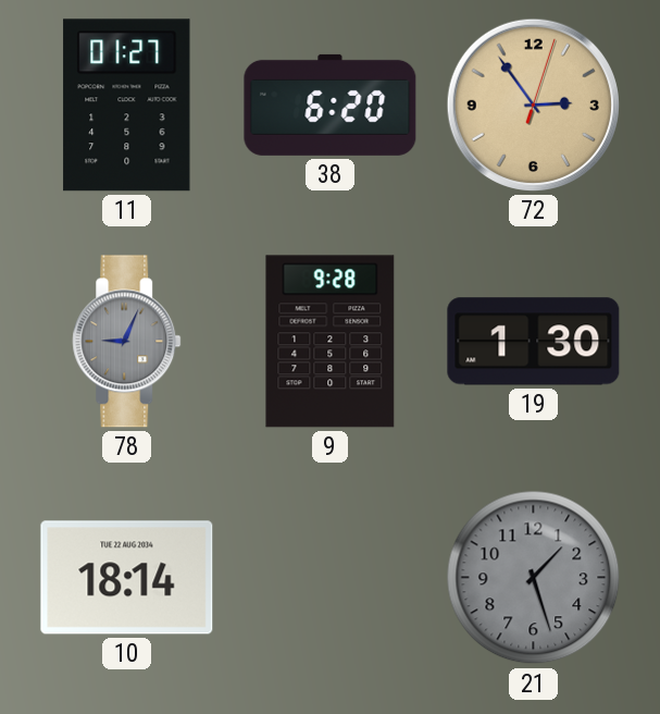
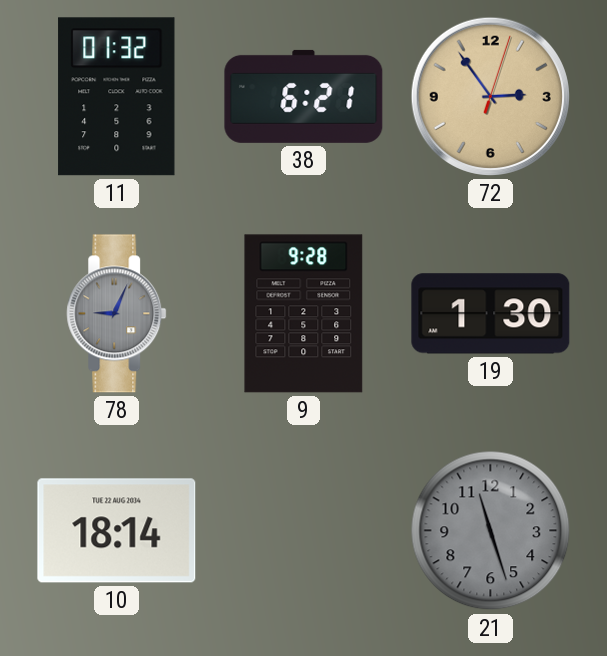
11: 01:27 -> 01:32
38: 6:20 -> 6:21
21: 1:27 -> 11:27
